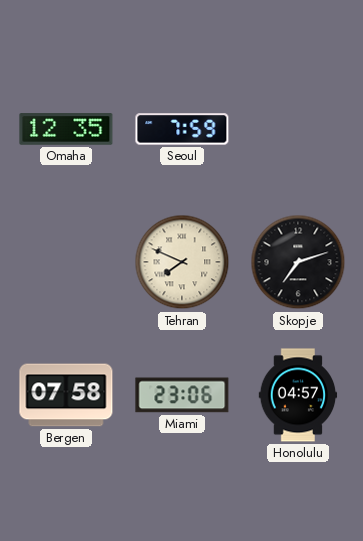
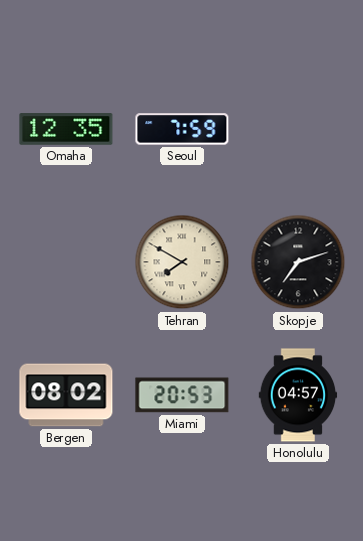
Tehran: 7:49 -> 7:50
Bergen: 07:58 -> 08:02
Miami: 23:06 -> 20:53
